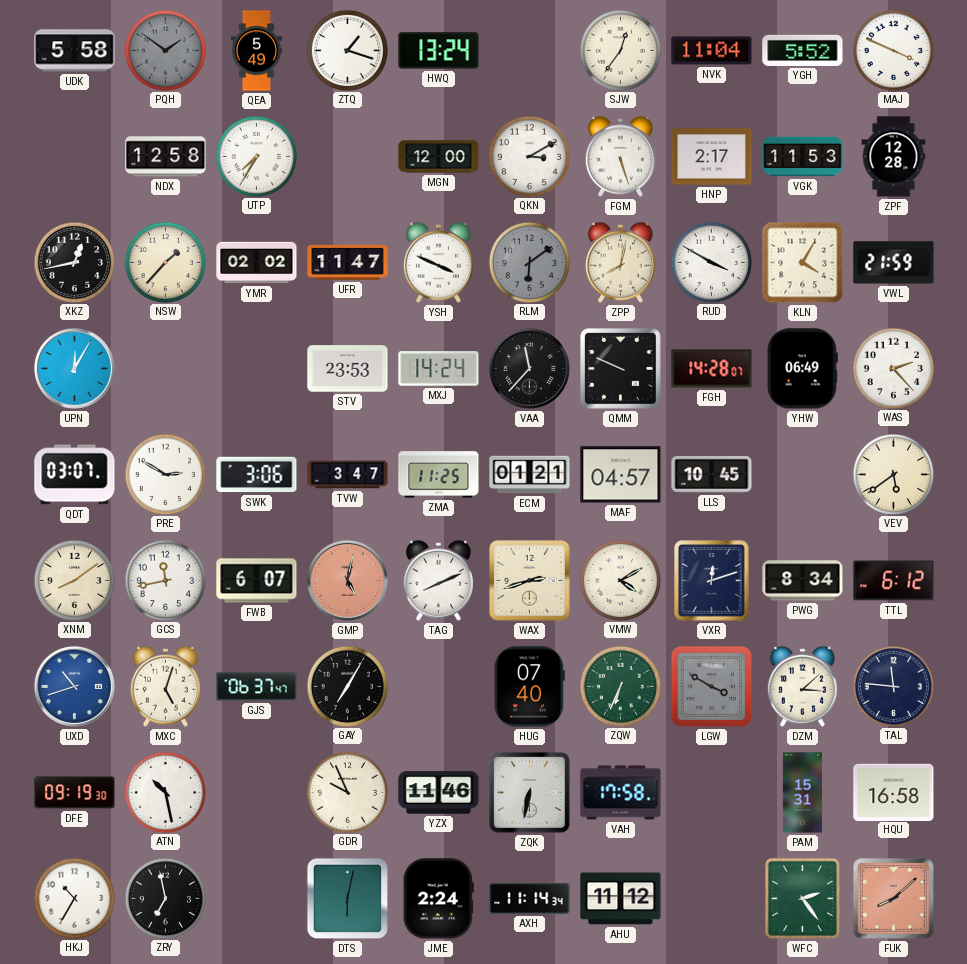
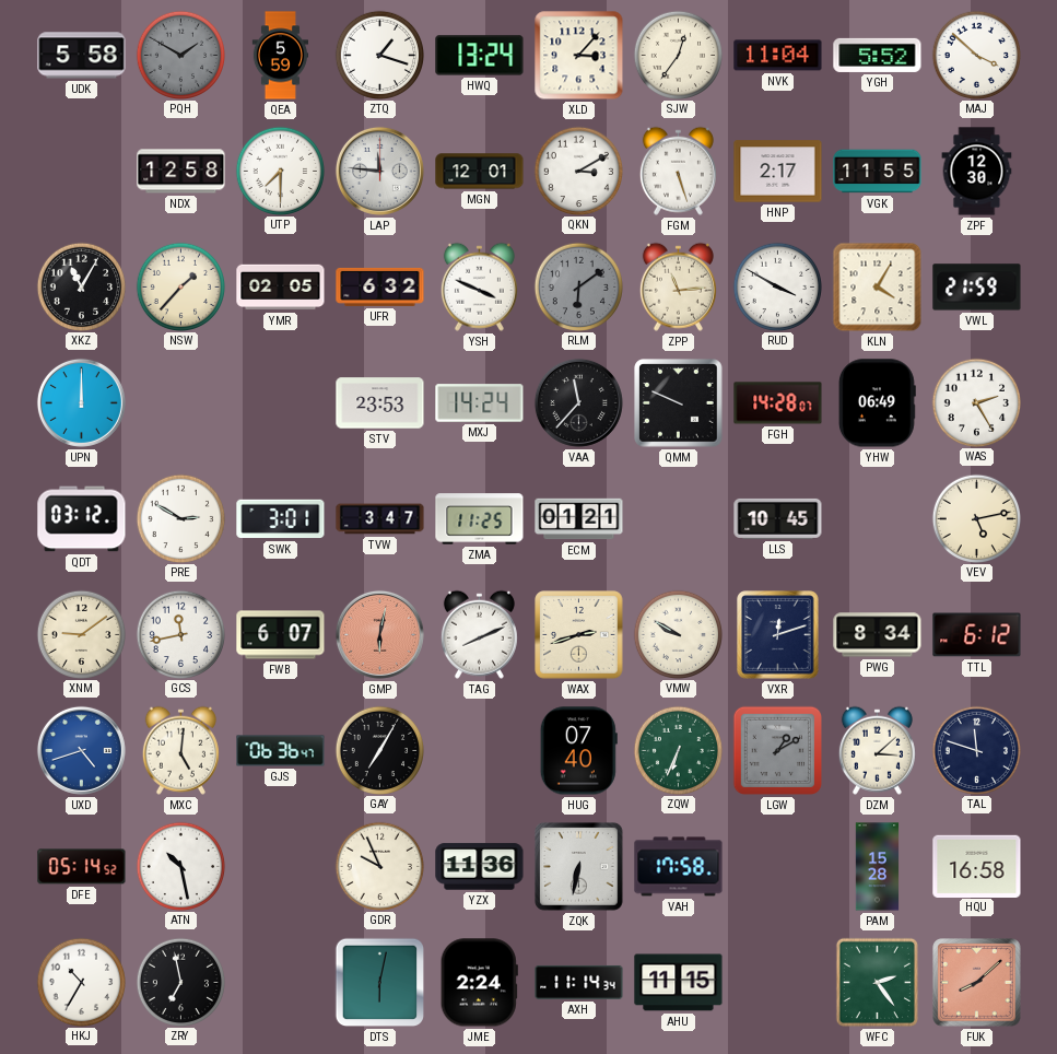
PQH: 1:51 -> 1:50
QEA: 5:49 -> 5:59
XLD: none -> 3:07
MAJ: 3:49 -> 3:52
UTP: 7:35 -> 7:30
LAP: none -> 11:46
MGN: 12:00 -> 12:01
VGK: 11:53 -> 11:55
ZPF: 12:28 -> 12:30
XKZ: 12:43 -> 11:05
YMR: 02:02 -> 02:05
UFR: 11:47 -> 6:32
ZPP: 8:02 -> 11:14
UPN: 12:05 -> 12:00
WAS: 2:23 -> 2:25
QDT: 03:07 -> 03:12
SWK: 3:06 -> 3:01
MAF: 04:57 -> none
VEV: 5:39 -> 5:13
XNM: 8:09 -> 9:09
GMP: 5:02 -> 6:02
VMW: 4:10 -> 9:50
UXD: 10:42 -> 4:42
MXC: 5:03 -> 5:01
GJS: 06:37 -> 06:36
LGW: 3:50 -> 1:10
TAL: 11:46 -> 11:48
DFE: 09:19 -> 05:14
YZX: 11:46 -> 11:36
PAM: 15:31 -> 15:28
AHU: 11:12 -> 11:15
